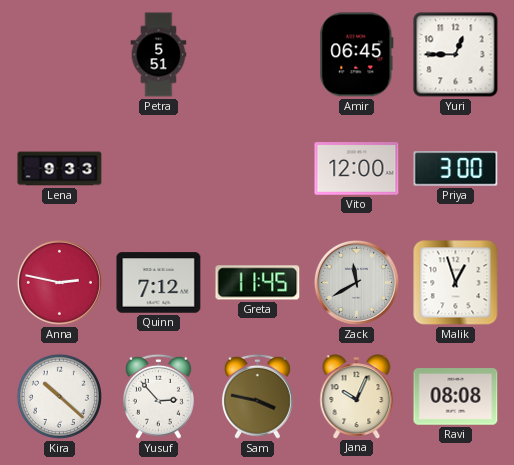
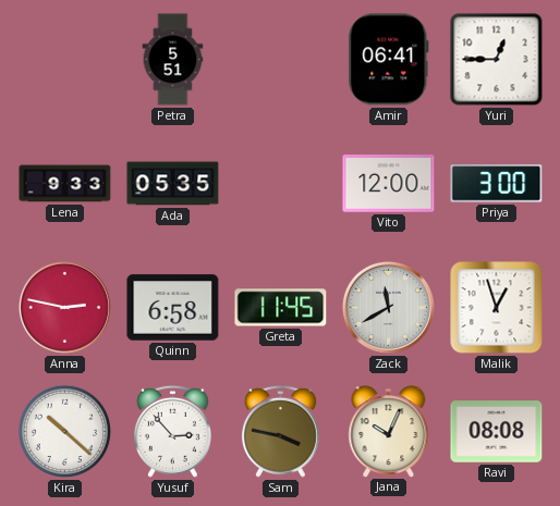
Amir: 06:45 -> 06:41
Ada: none -> 05:35
Quinn: 7:12 -> 6:58
